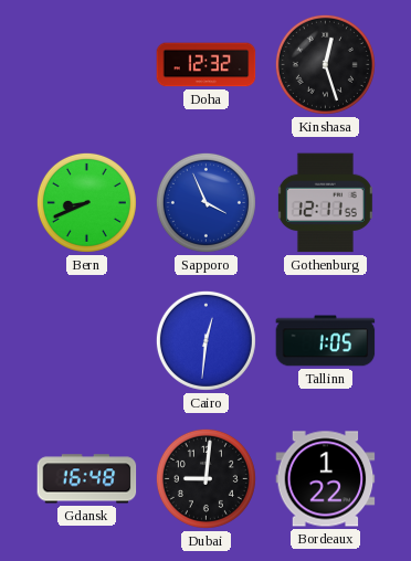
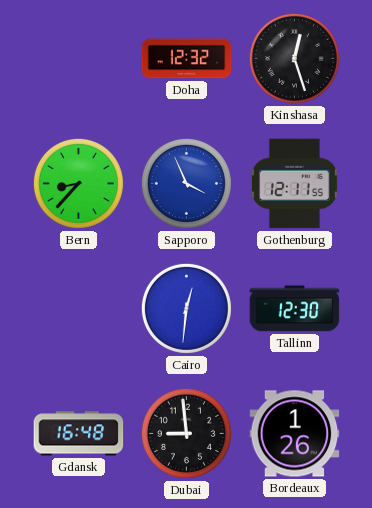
Bern: 8:41 -> 8:37
Tallinn: 1:05 -> 12:30
Dubai: 9:01 -> 8:59
Bordeaux: 1:22 -> 1:26
